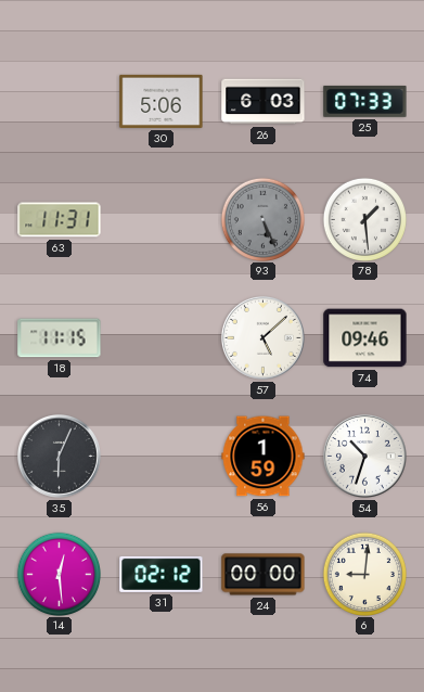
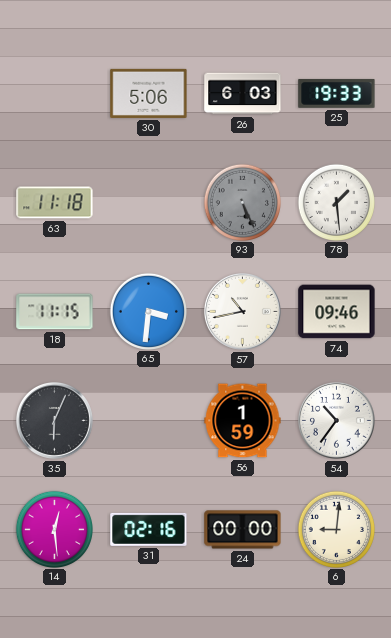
25: 07:33 -> 19:33
63: 11:31 -> 11:18
65: none -> 3:31
57: 5:08 -> 10:43
54: 10:33 -> 10:36
31: 02:12 -> 02:16
